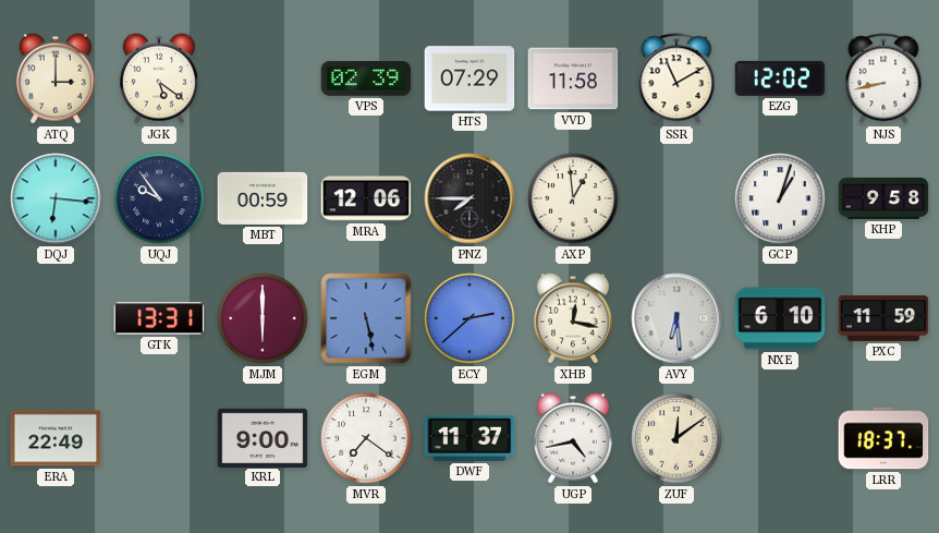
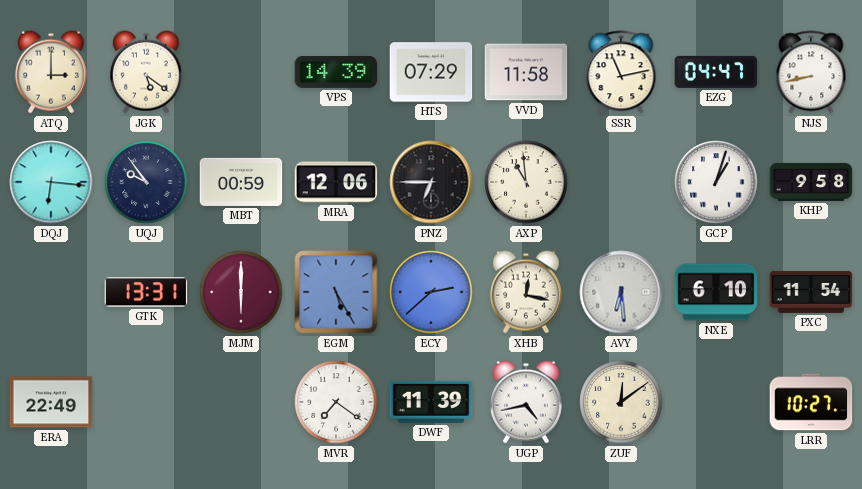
VPS: 02:39 -> 14:39
SSR: 11:10 -> 11:13
EZG: 12:02 -> 04:47
PNZ: 7:45 -> 6:45
AXP: 12:59 -> 10:59
EGM: 5:28 -> 5:25
PXC: 11:59 -> 11:54
KRL: 9:00 -> none
DWF: 11:37 -> 11:39
LRR: 18:37 -> 10:27
